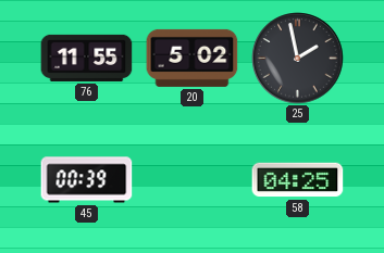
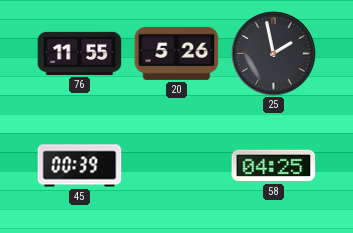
20: 5:02 -> 5:26
